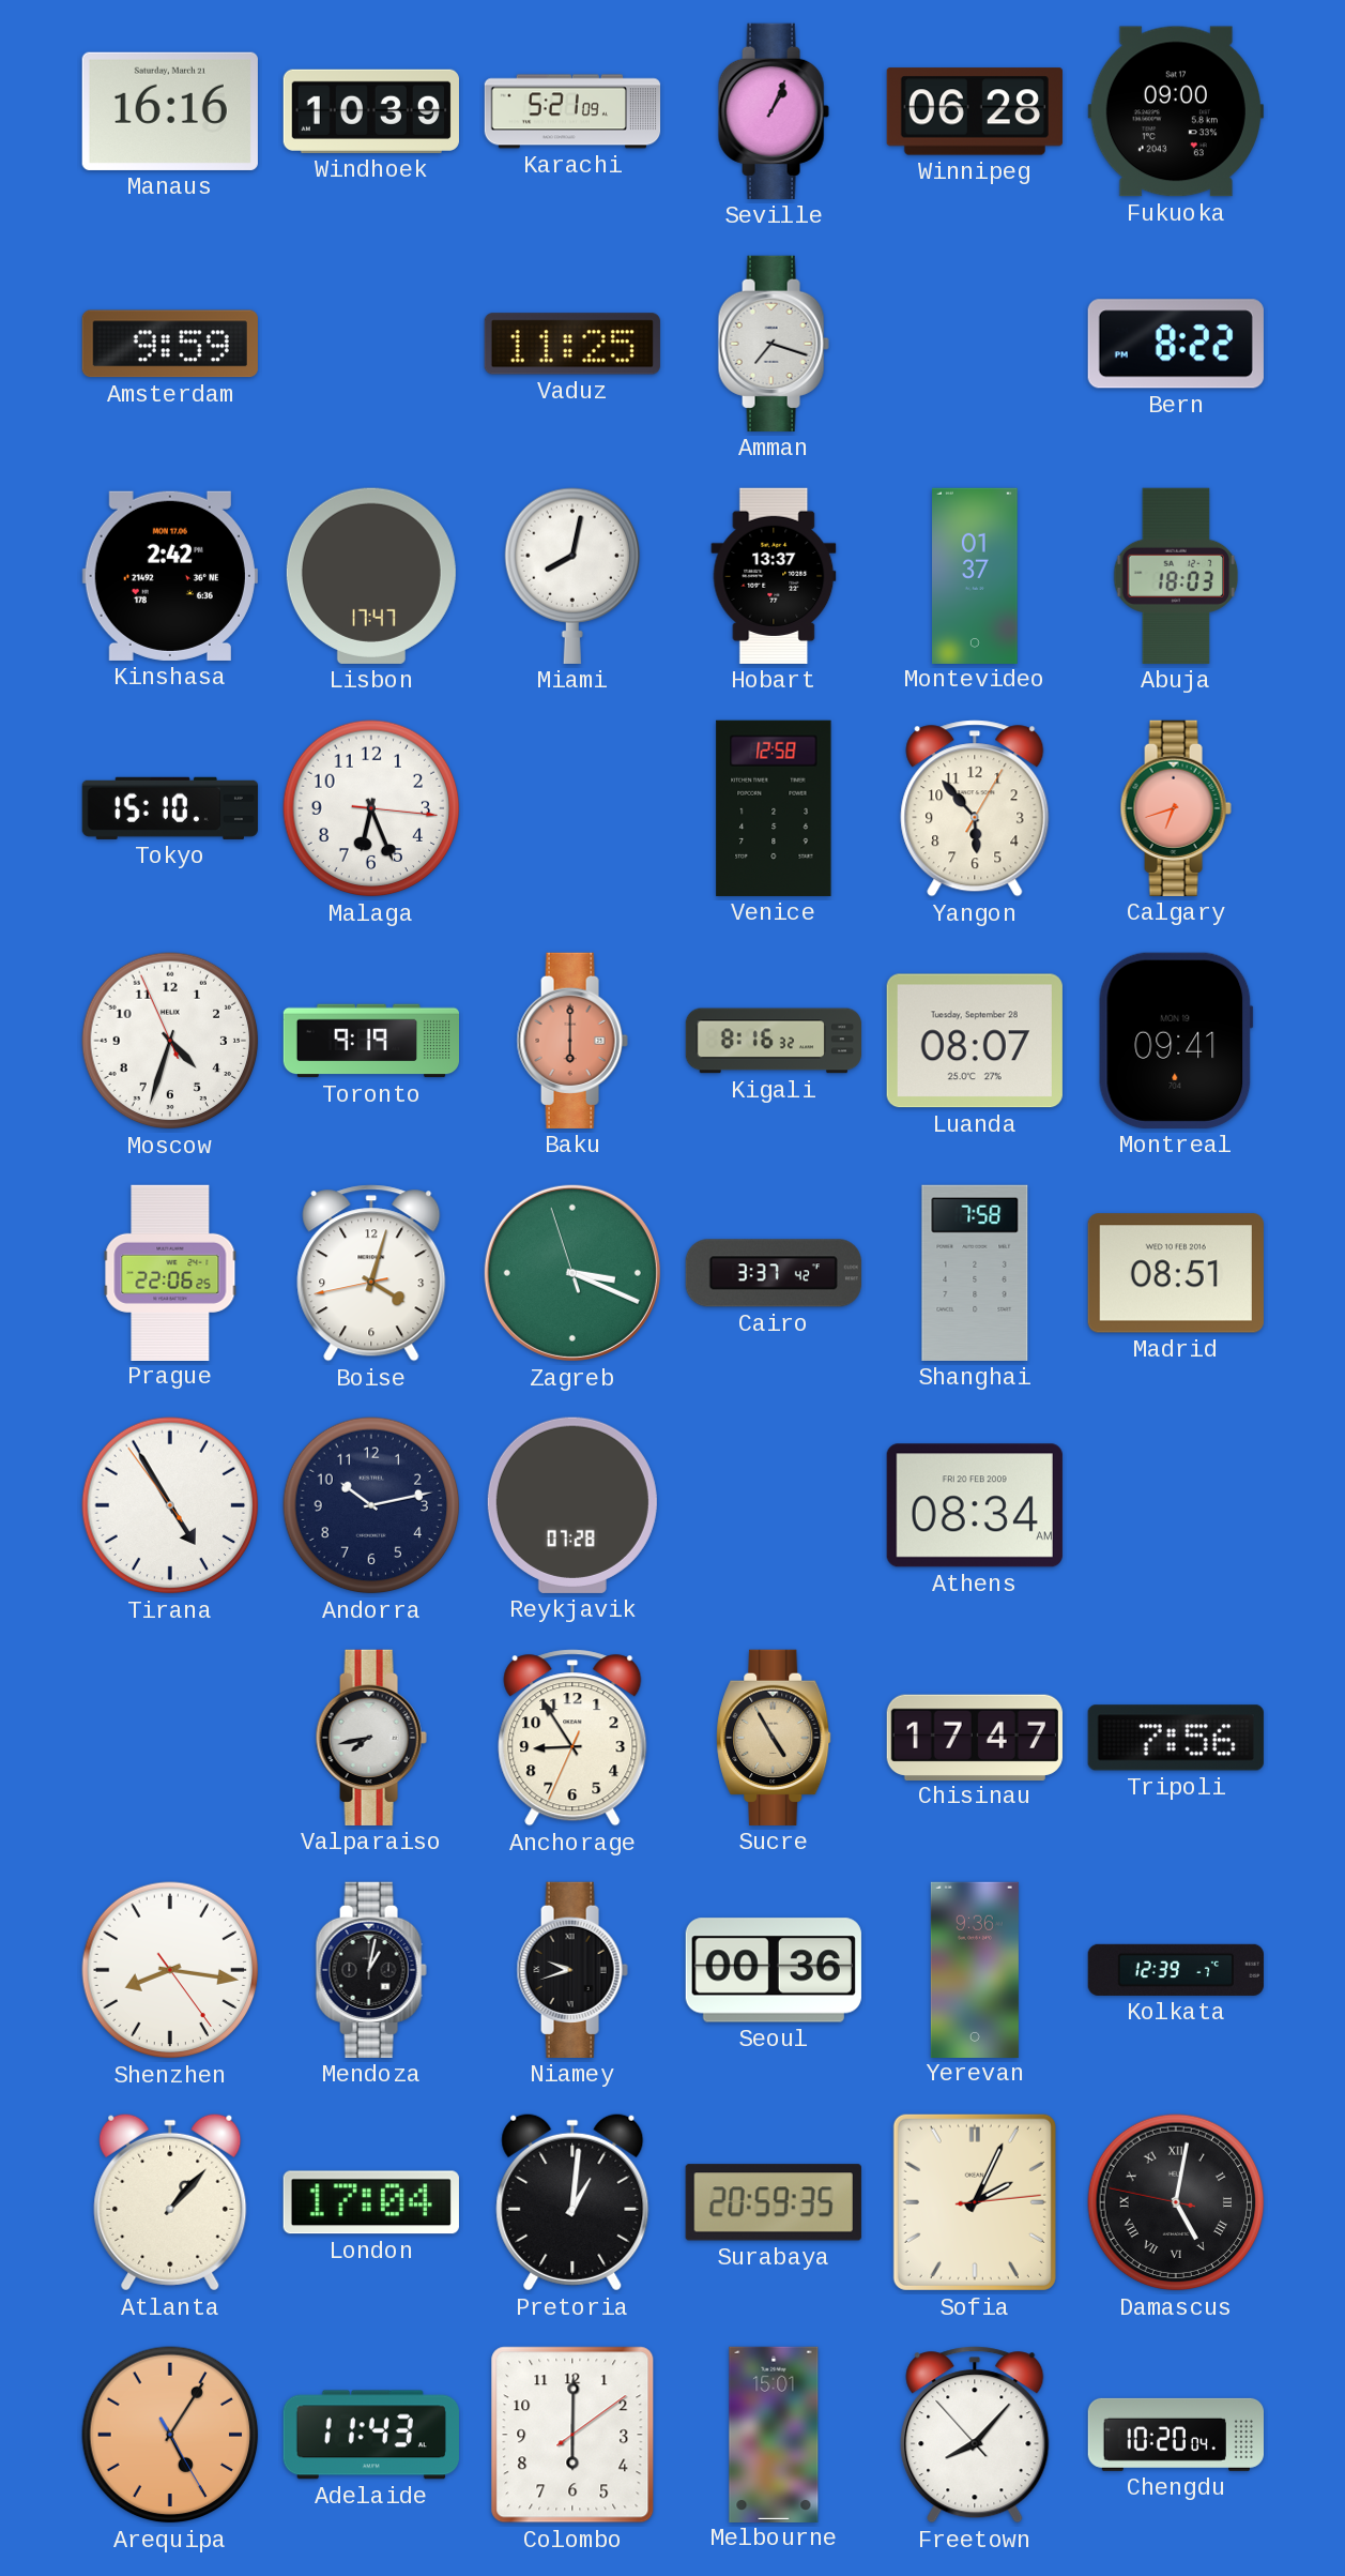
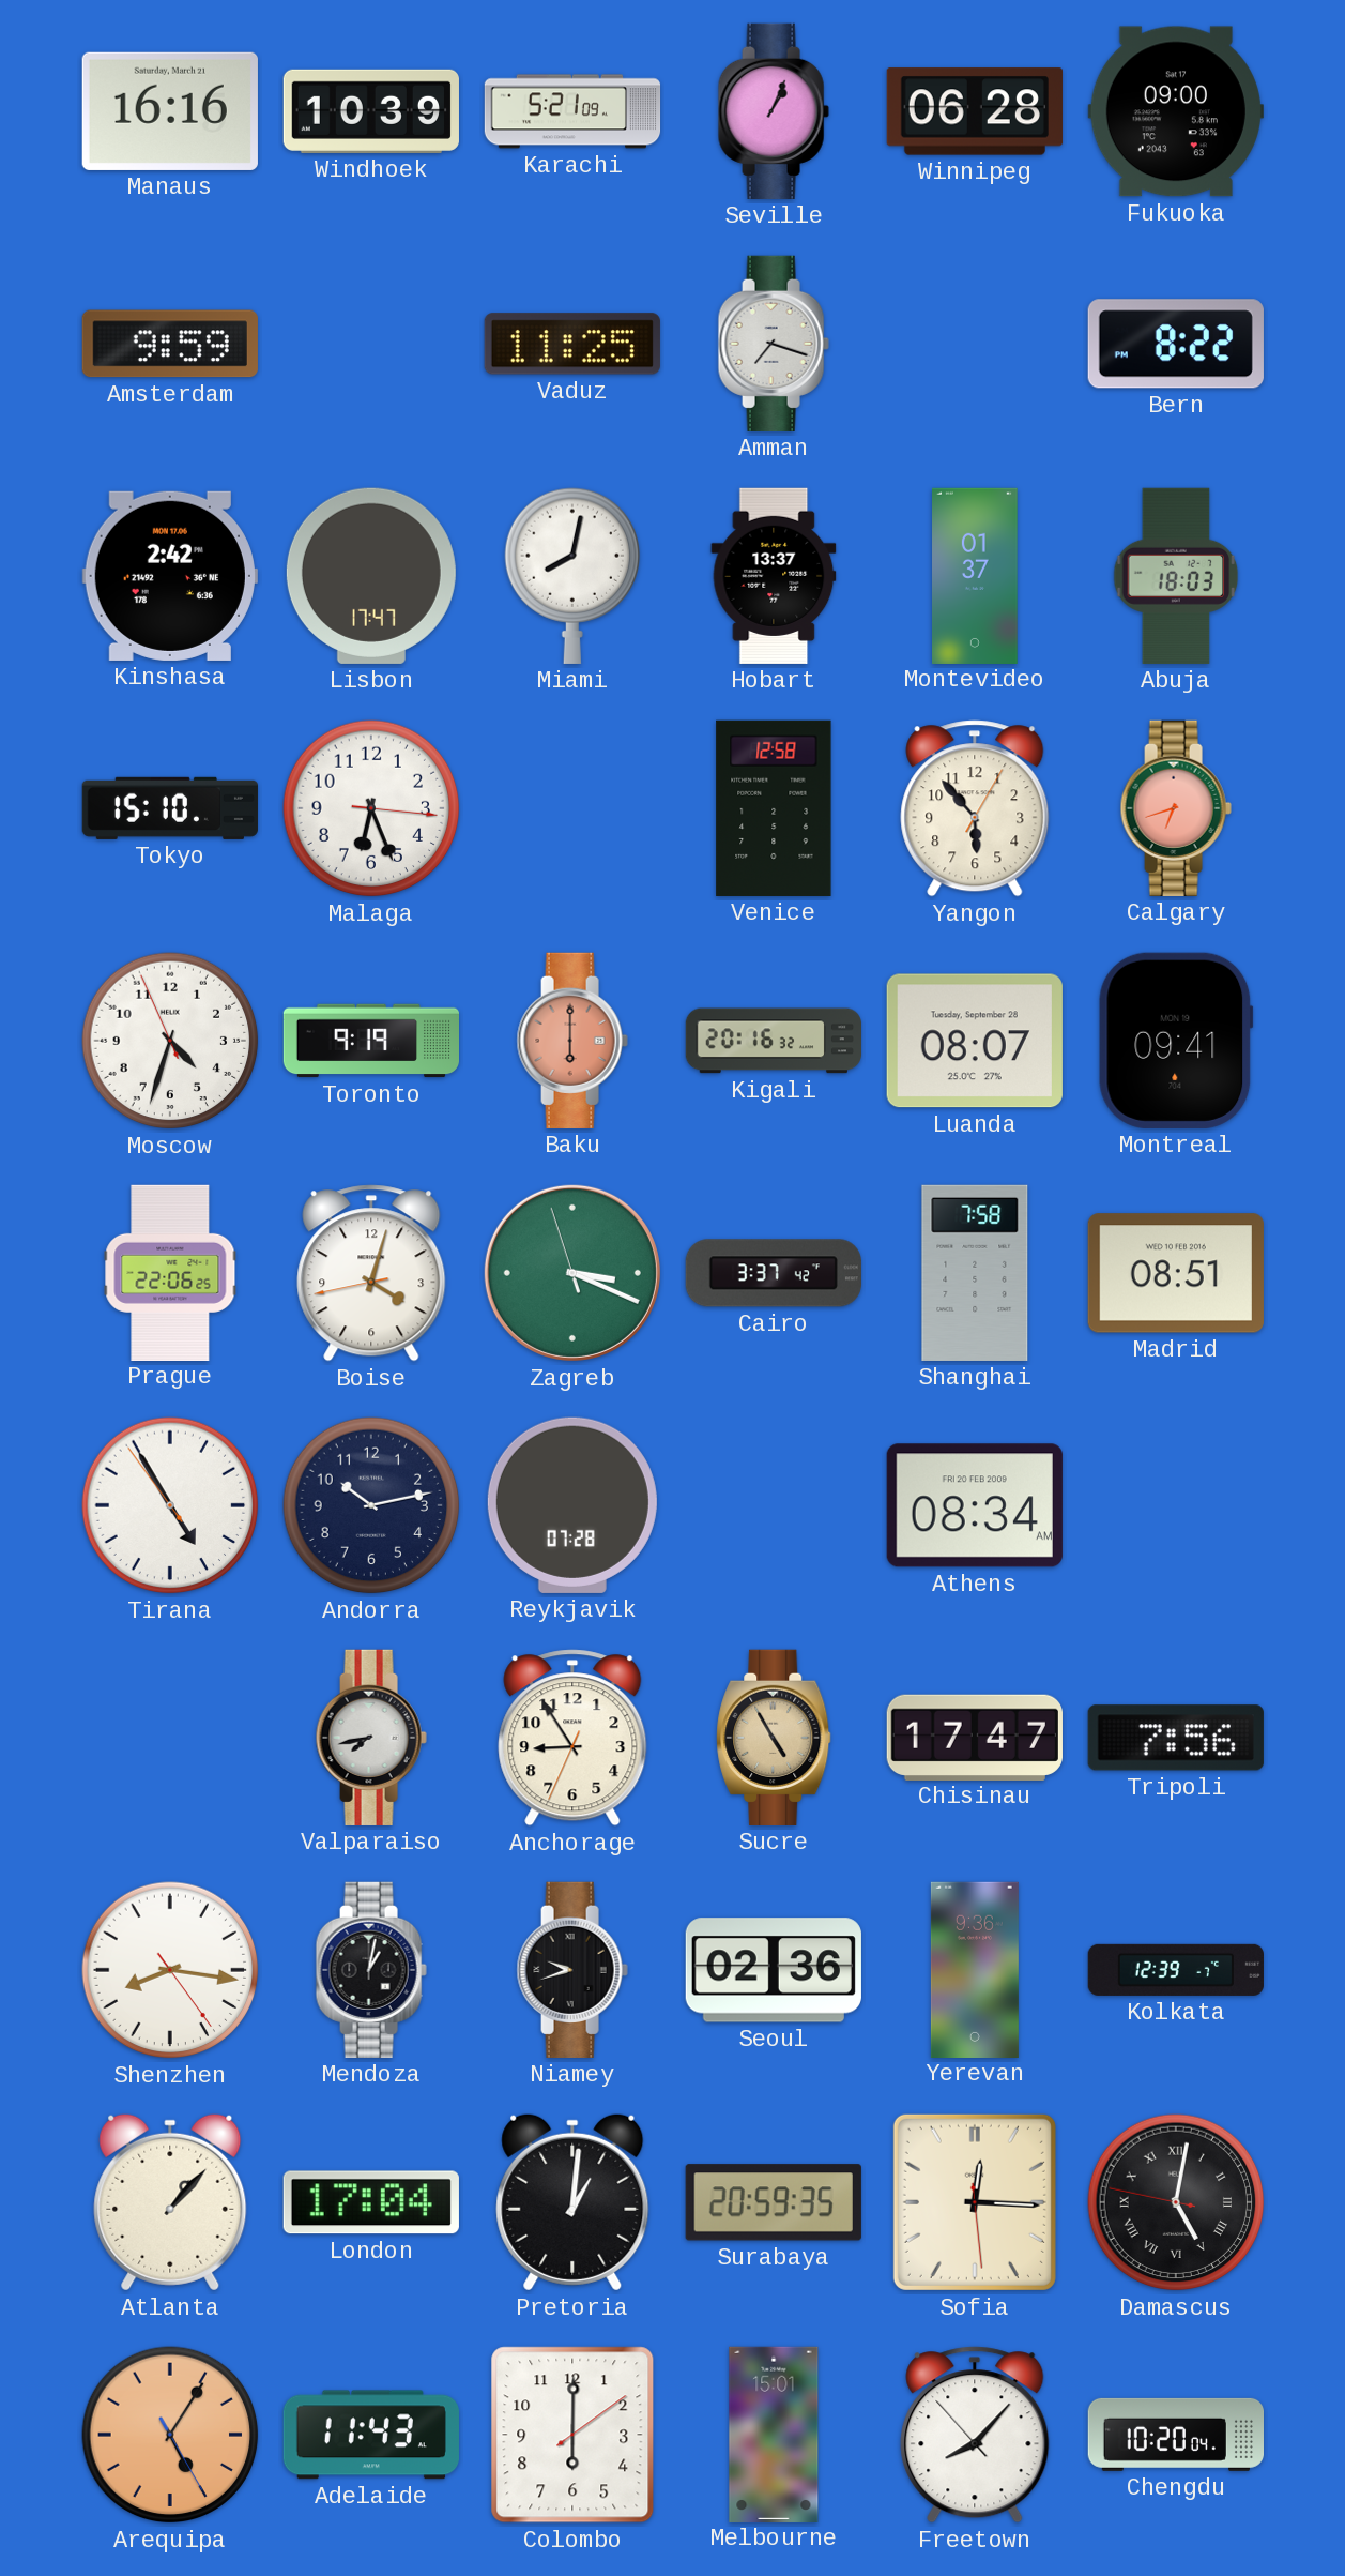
Kigali: 8:16 -> 20:16
Seoul: 00:36 -> 02:36
Sofia: 2:04 -> 12:15
